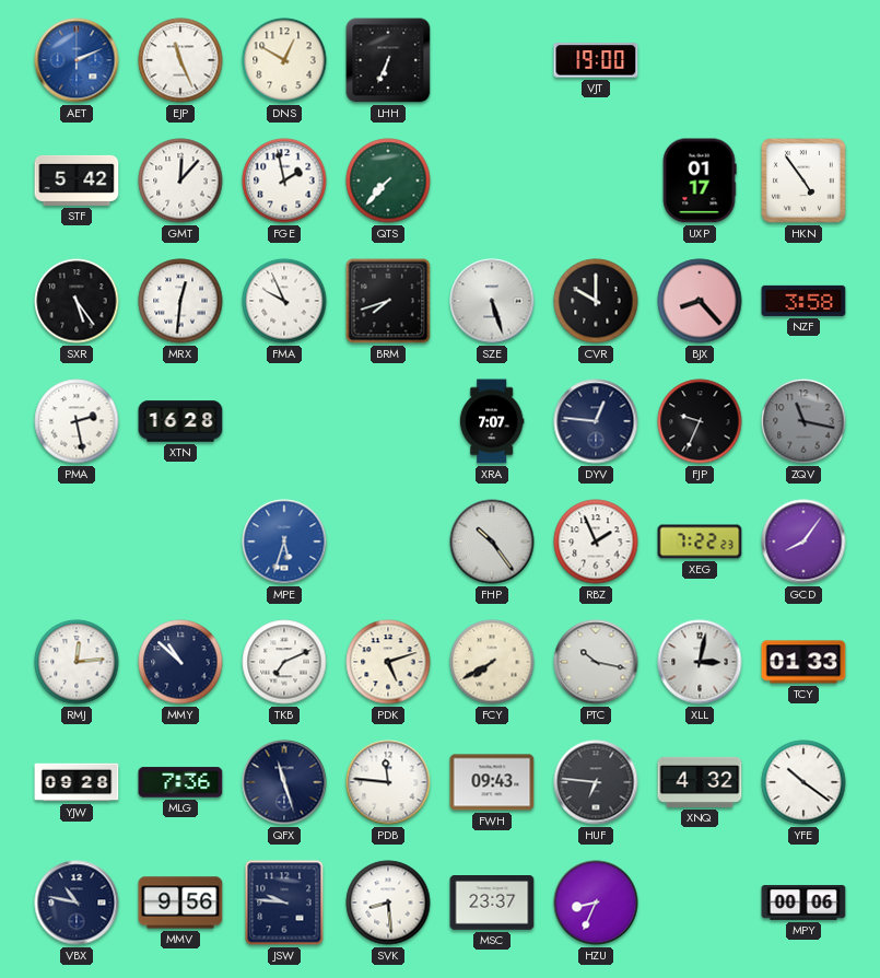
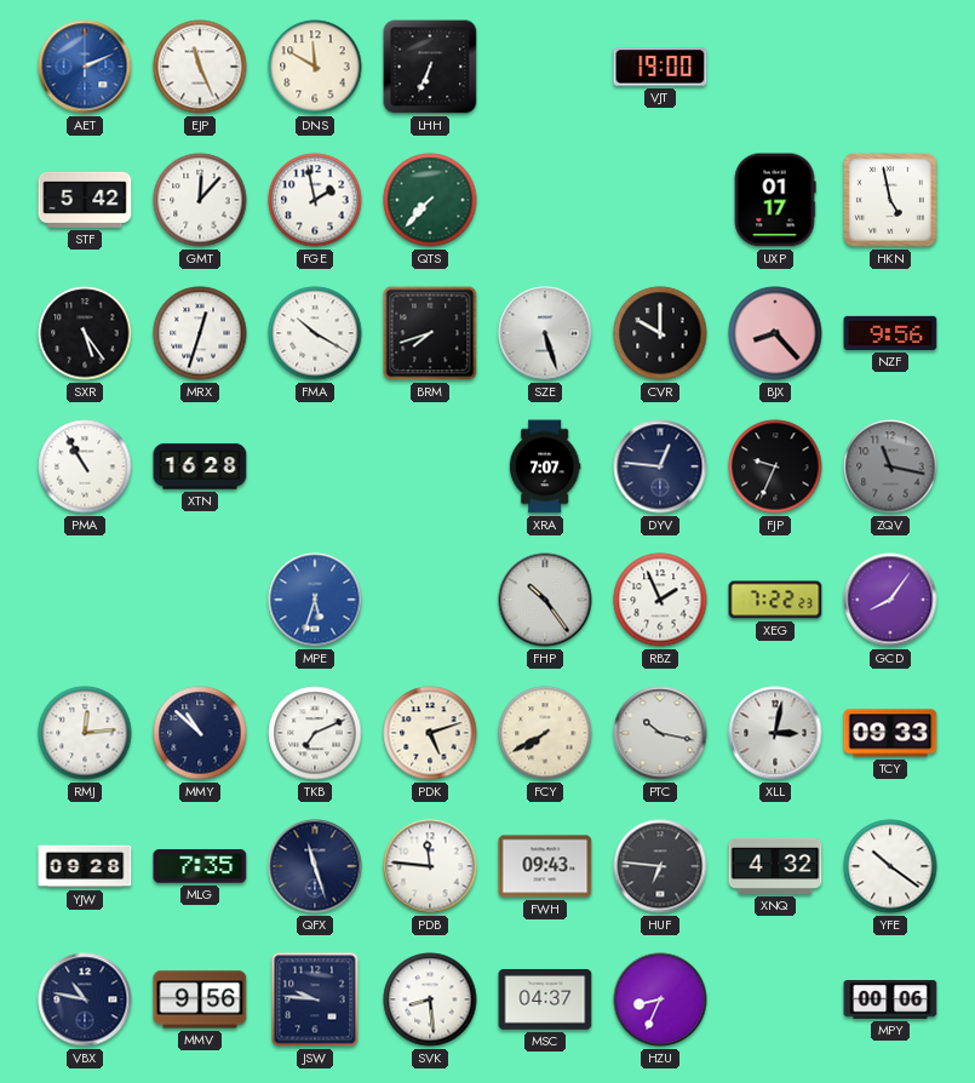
DNS: 12:50 -> 11:50
HKN: 4:54 -> 4:58
MRX: 12:31 -> 12:33
FMA: 9:56 -> 10:20
NZF: 3:58 -> 9:56
PMA: 2:28 -> 10:55
TCY: 01:33 -> 09:33
MLG: 7:36 -> 7:35
MSC: 23:37 -> 04:37
